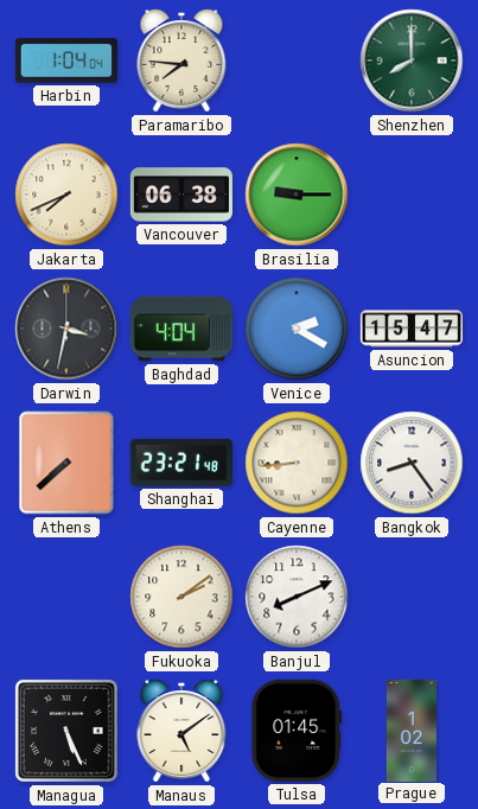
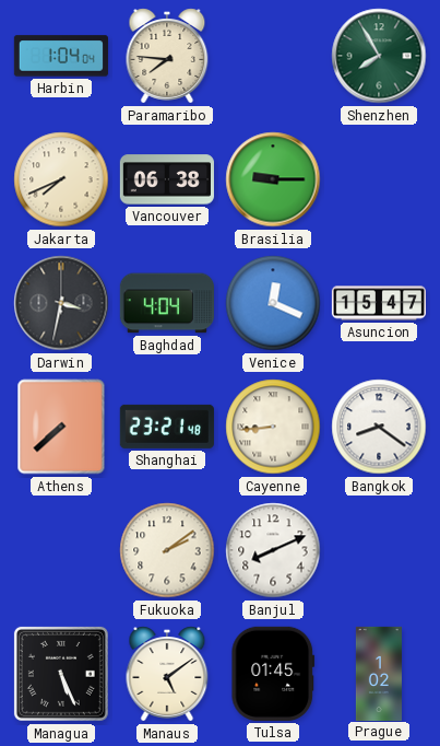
Shenzhen: 8:00 -> 7:55
Venice: 2:20 -> 12:19
Bangkok: 8:24 -> 8:21
